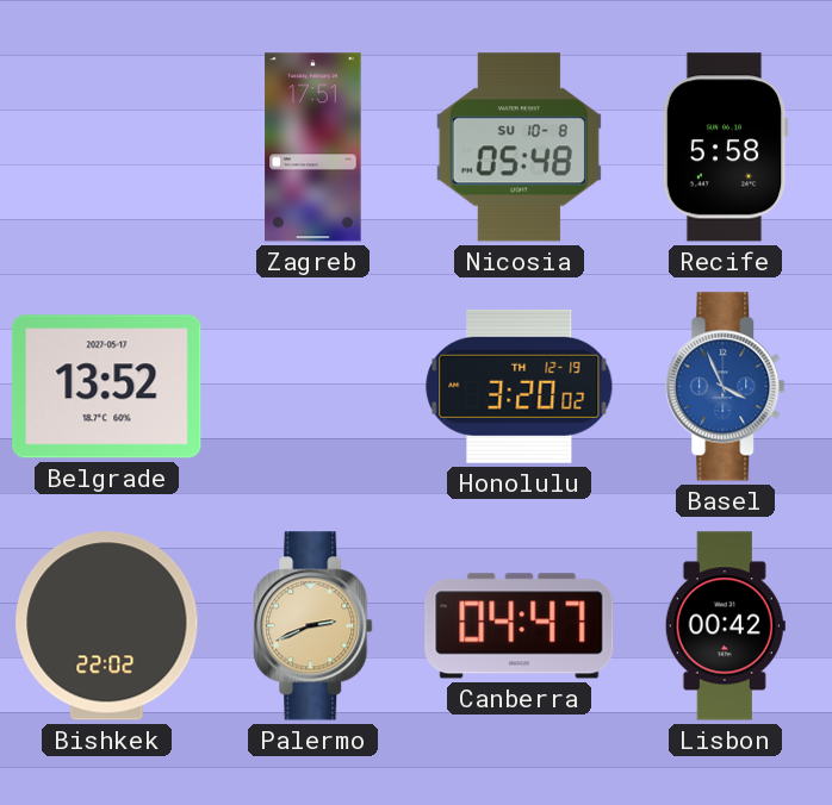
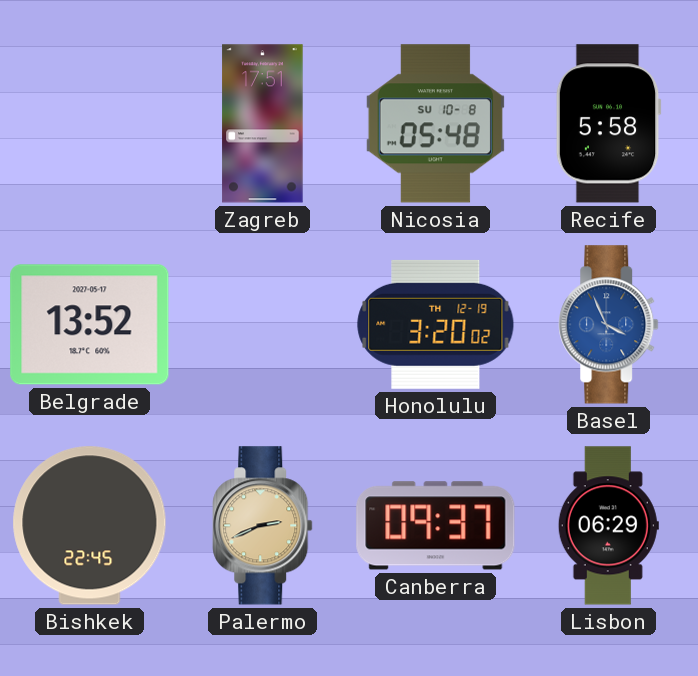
Bishkek: 22:02 -> 22:45
Canberra: 04:47 -> 09:37
Lisbon: 00:42 -> 06:29
